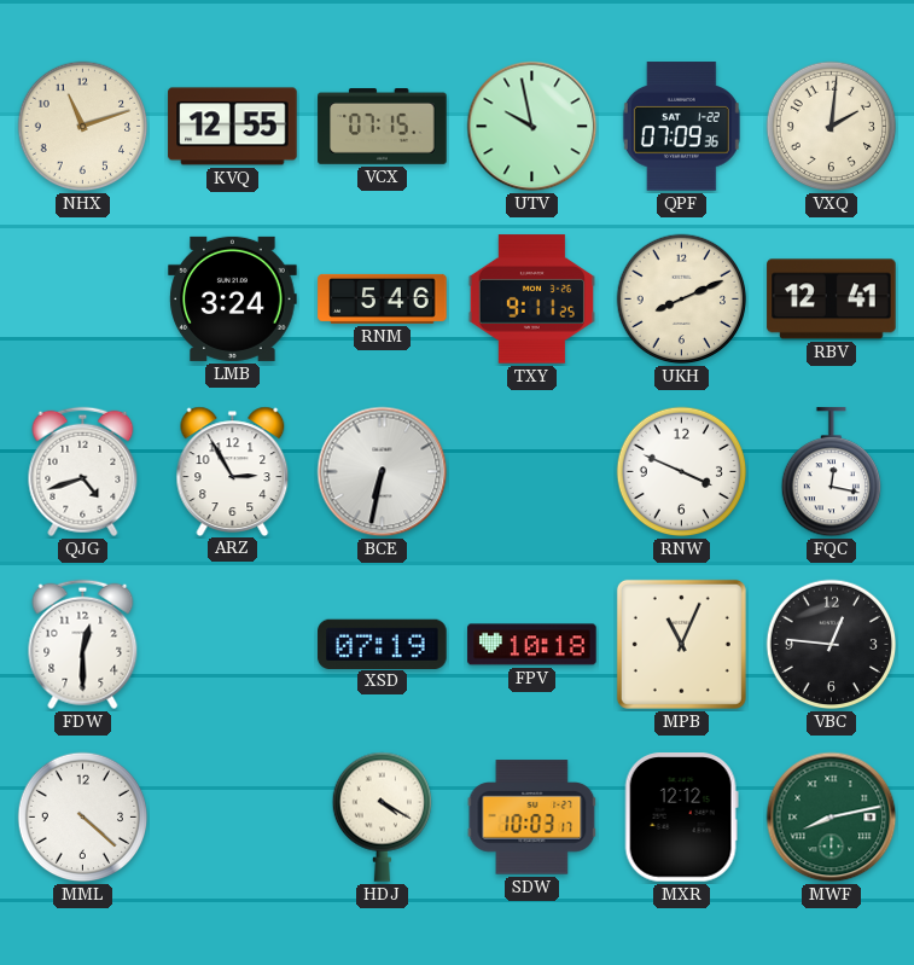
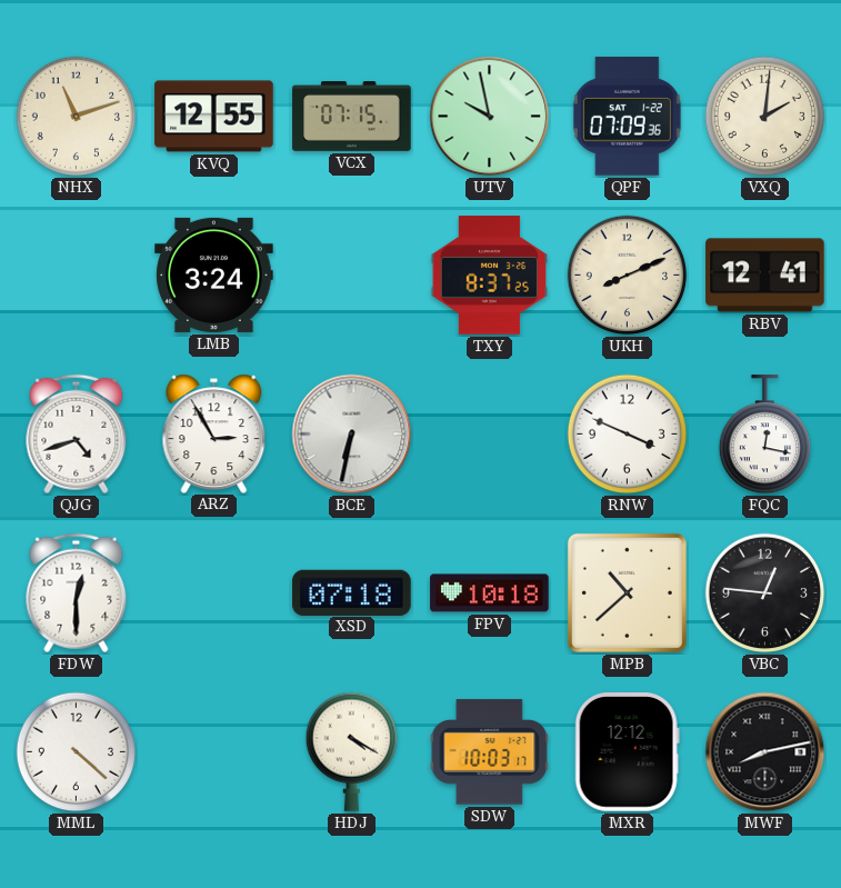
RNM: 5:46 -> none
TXY: 9:11 -> 8:37
XSD: 07:19 -> 07:18
MPB: 11:04 -> 10:38
MWF dial: green -> black
